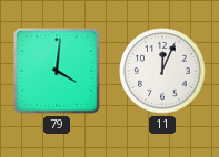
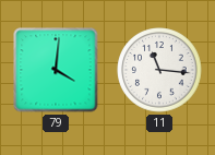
11: 12:04 -> 11:16
